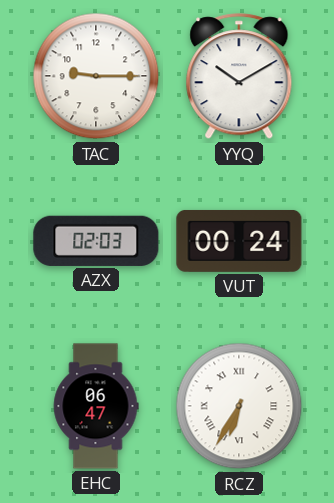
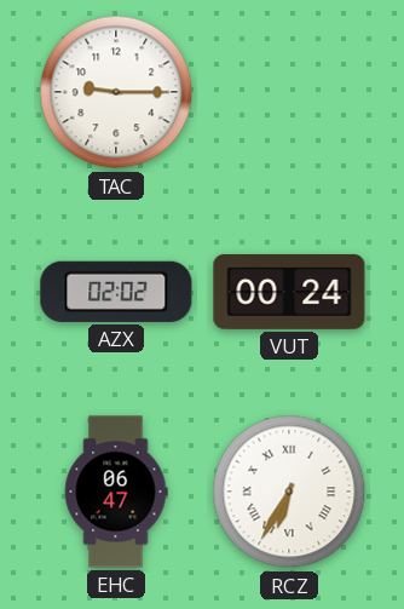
YYQ: 10:10 -> none
AZX: 02:03 -> 02:02
